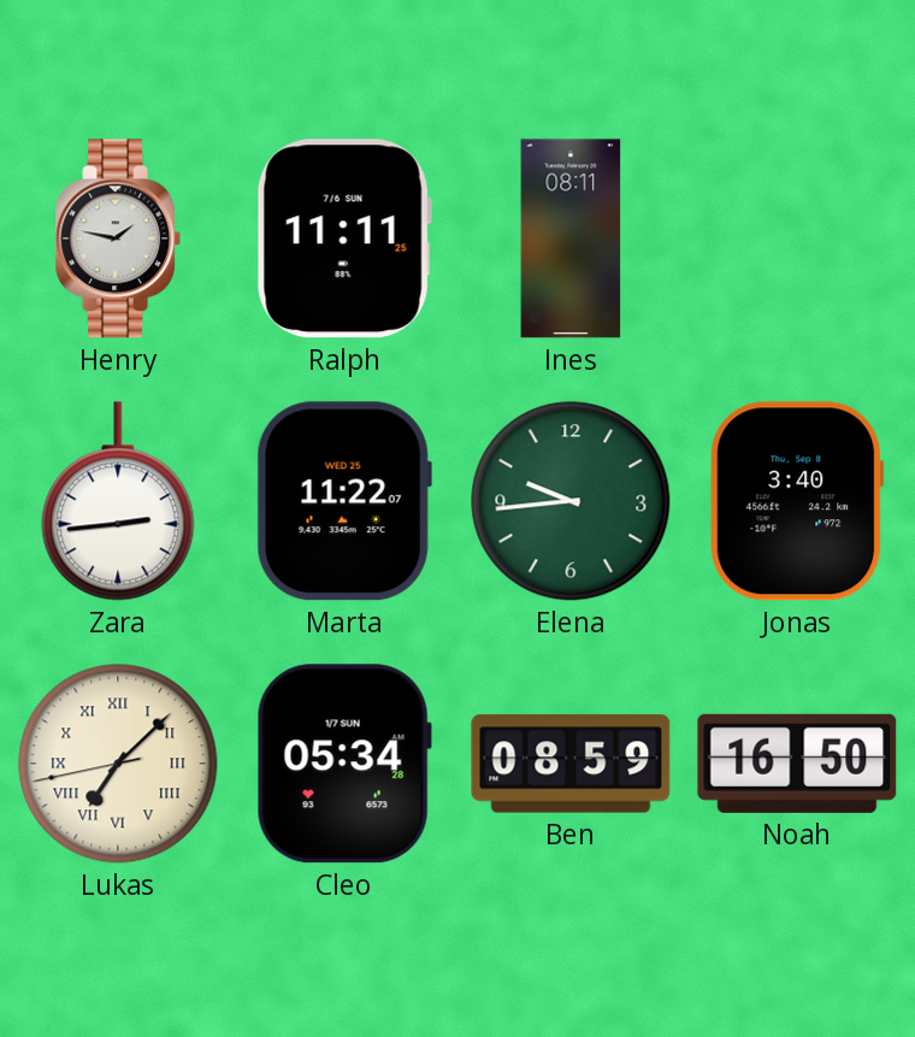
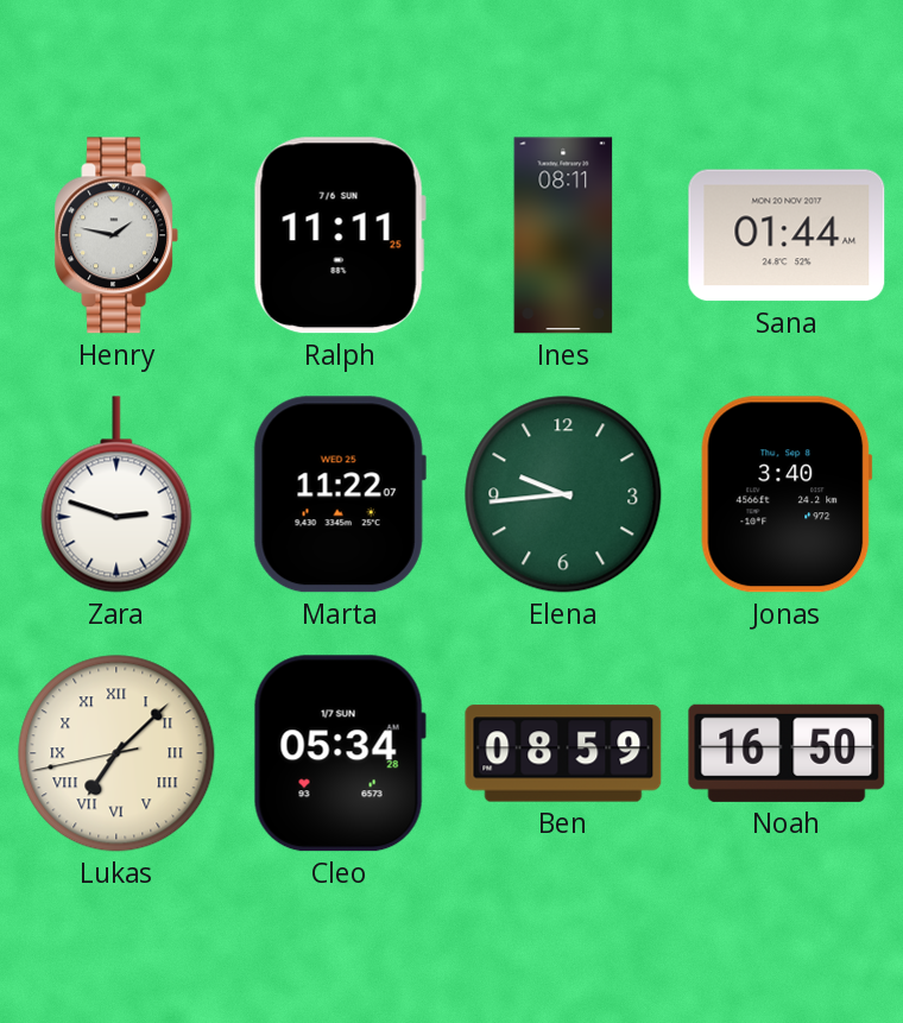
Sana: none -> 01:44
Zara: 2:44 -> 2:48
